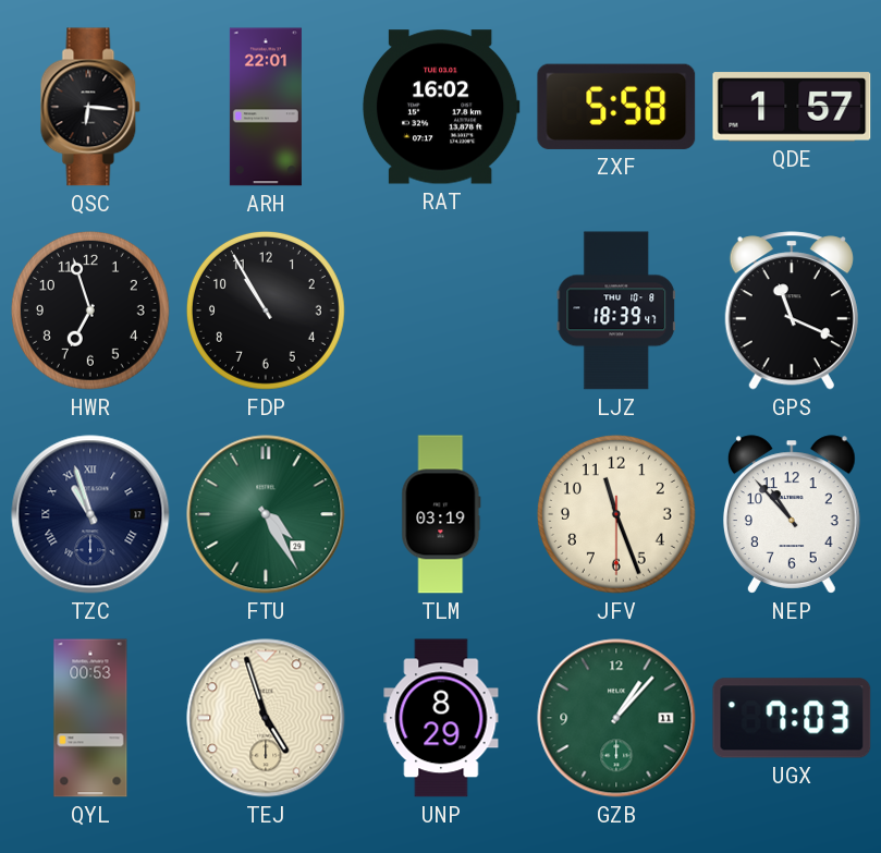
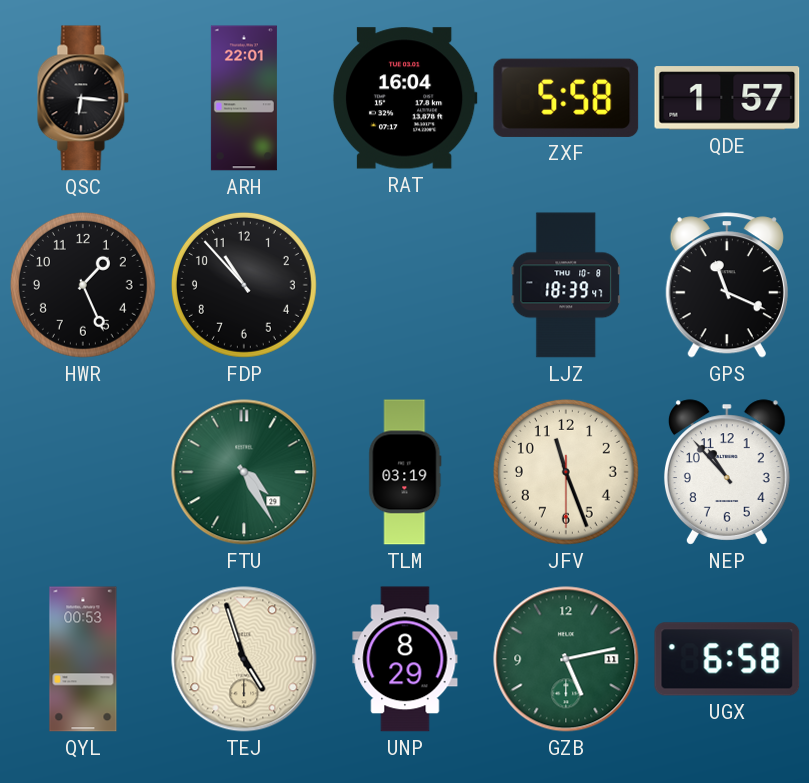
RAT: 16:02 -> 16:04
HWR: 6:57 -> 1:26
FDP: 10:55 -> 10:53
TZC: 10:57 -> none
GZB: 1:07 -> 5:13
UGX: 7:03 -> 6:58
